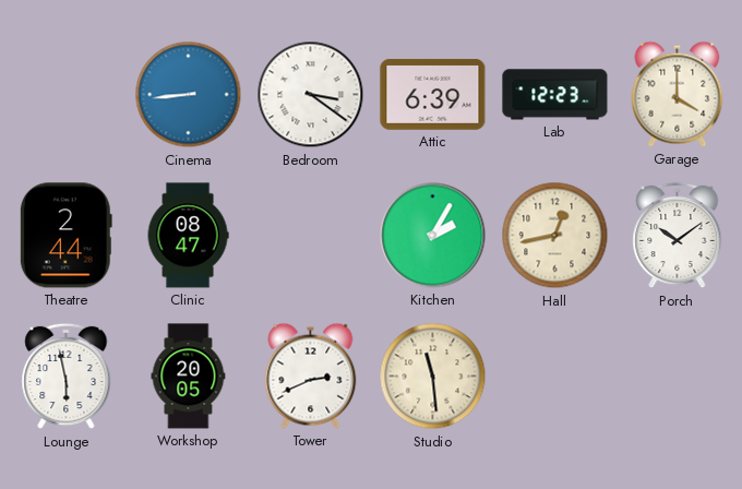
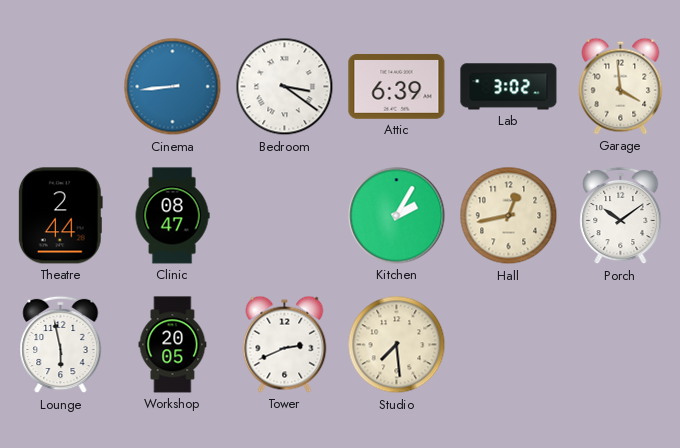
Lab: 12:23 -> 3:02
Garage: 4:00 -> 3:59
Studio: 11:29 -> 7:29
